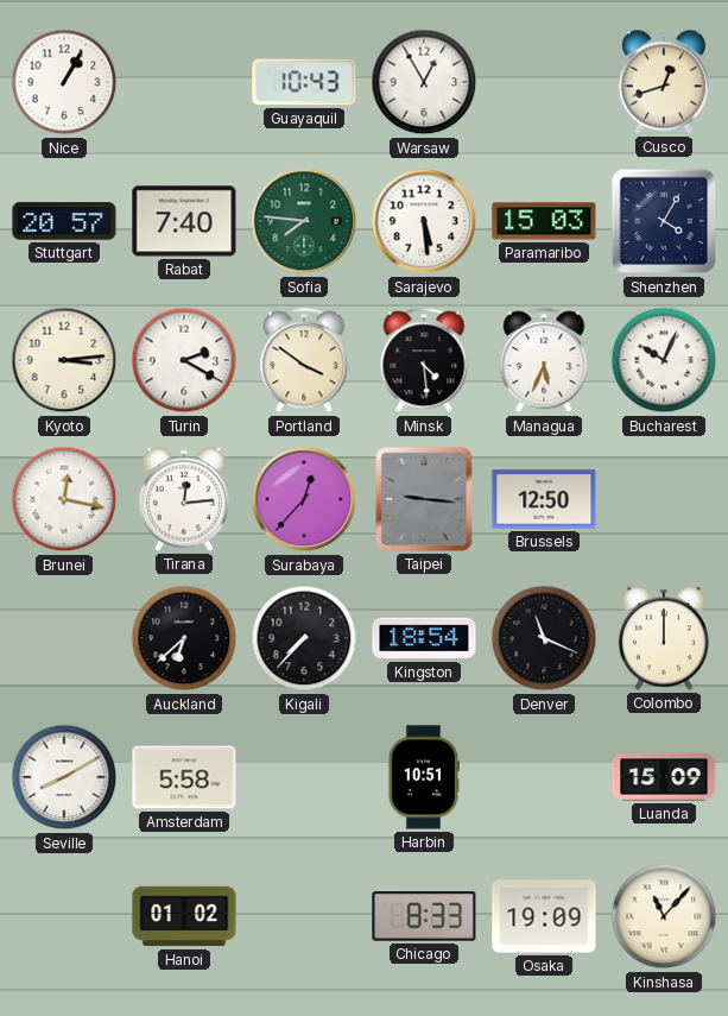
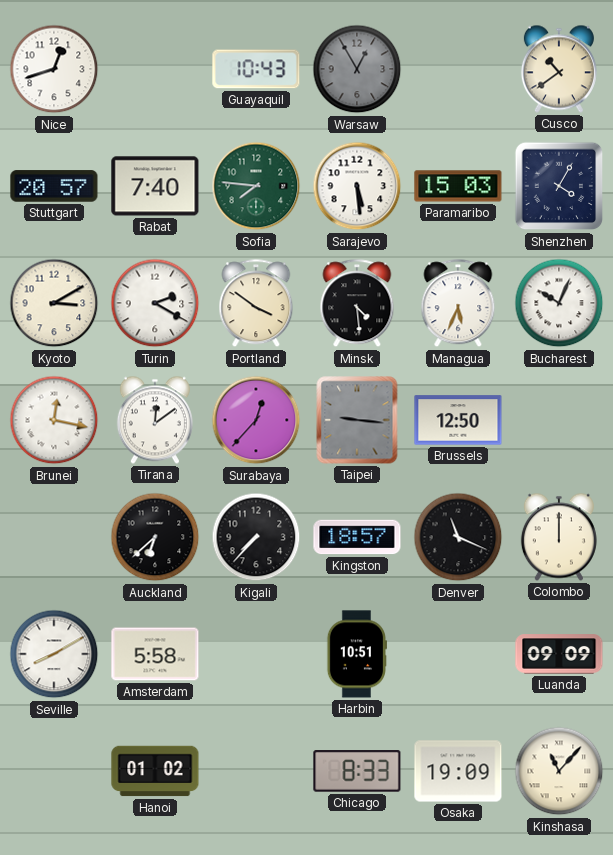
Nice: 1:05 -> 12:42
Warsaw dial: white -> grey
Cusco: 12:42 -> 10:39
Kyoto: 3:14 -> 3:10
Tirana: 12:14 -> 12:09
Kingston: 18:54 -> 18:57
Luanda: 15:09 -> 09:09
